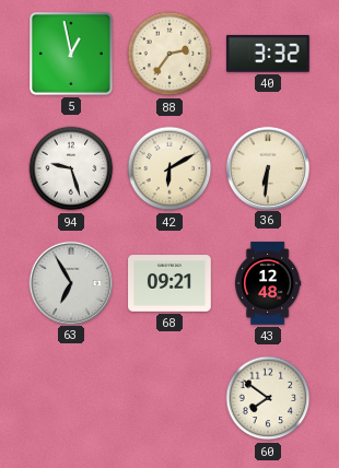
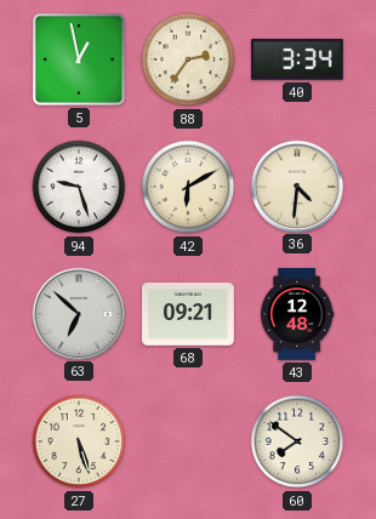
40: 3:32 -> 3:34
36: 6:31 -> 4:31
63: 6:55 -> 6:52
27: none -> 5:27
